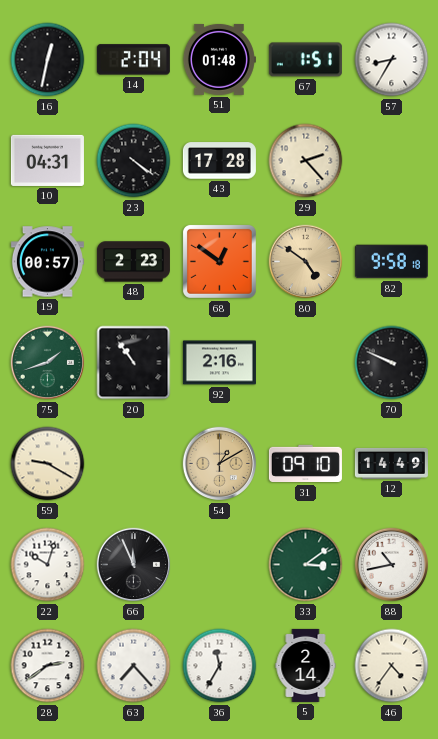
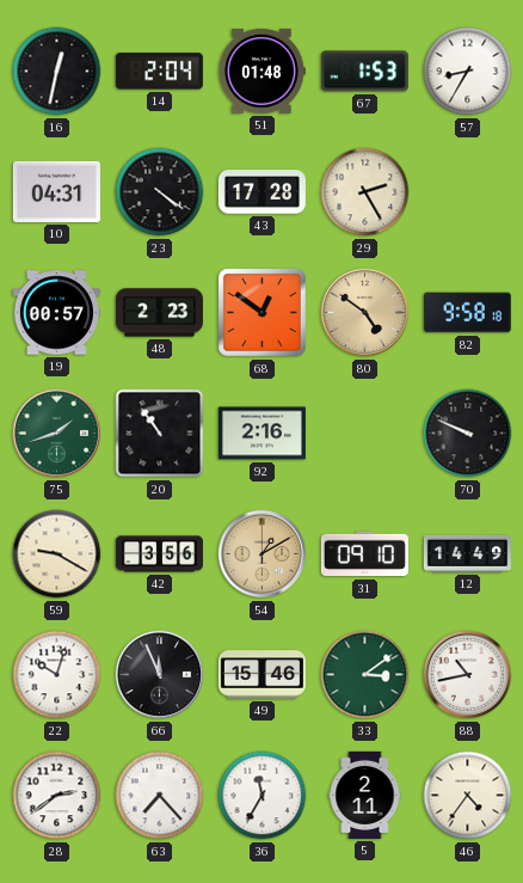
67: 1:51 -> 1:53
29: 2:23 -> 2:25
42: none -> 3:56
49: none -> 15:46
5: 2:14 -> 2:11
